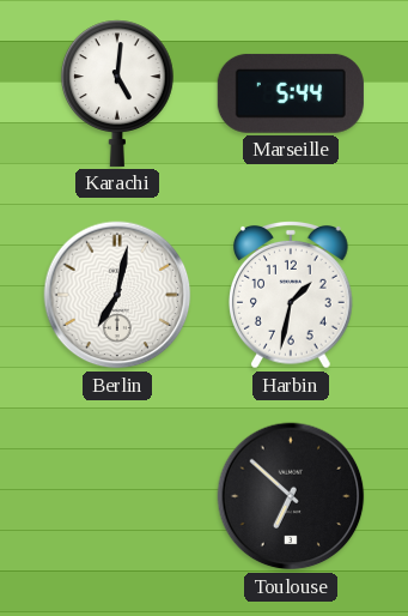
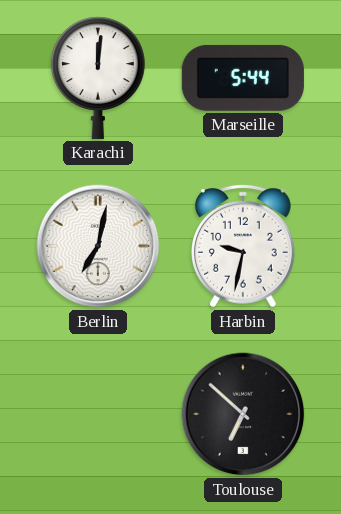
Karachi: 5:01 -> 12:01
Harbin: 1:32 -> 9:32
